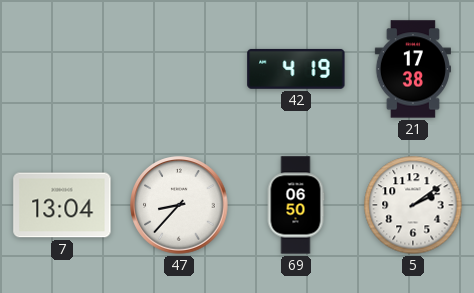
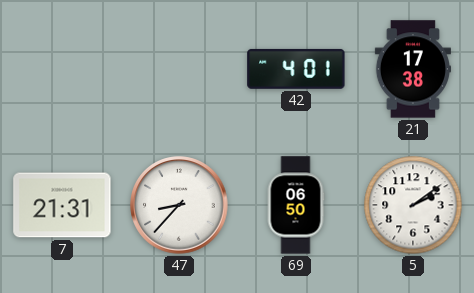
42: 4:19 -> 4:01
7: 13:04 -> 21:31
